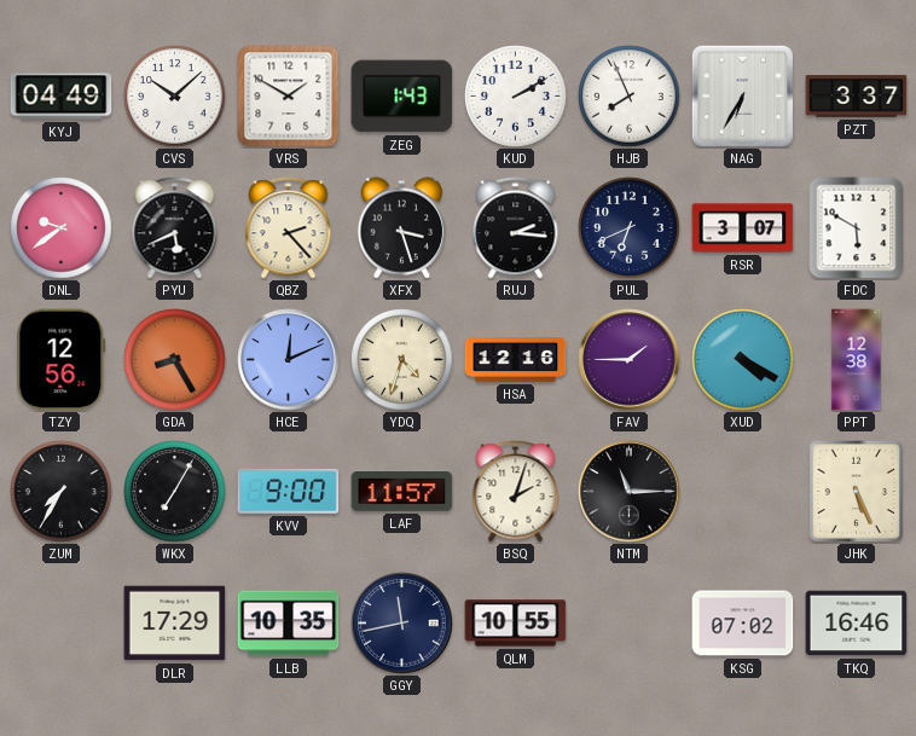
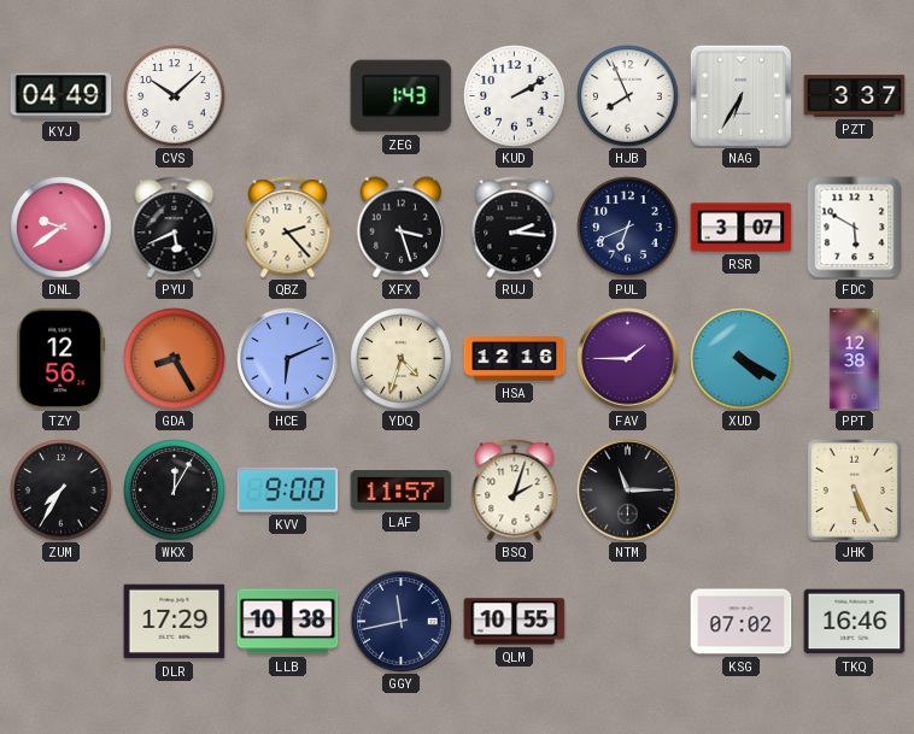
VRS: 1:50 -> none
HCE: 12:11 -> 6:11
WKX: 7:05 -> 12:05
LLB: 10:35 -> 10:38
